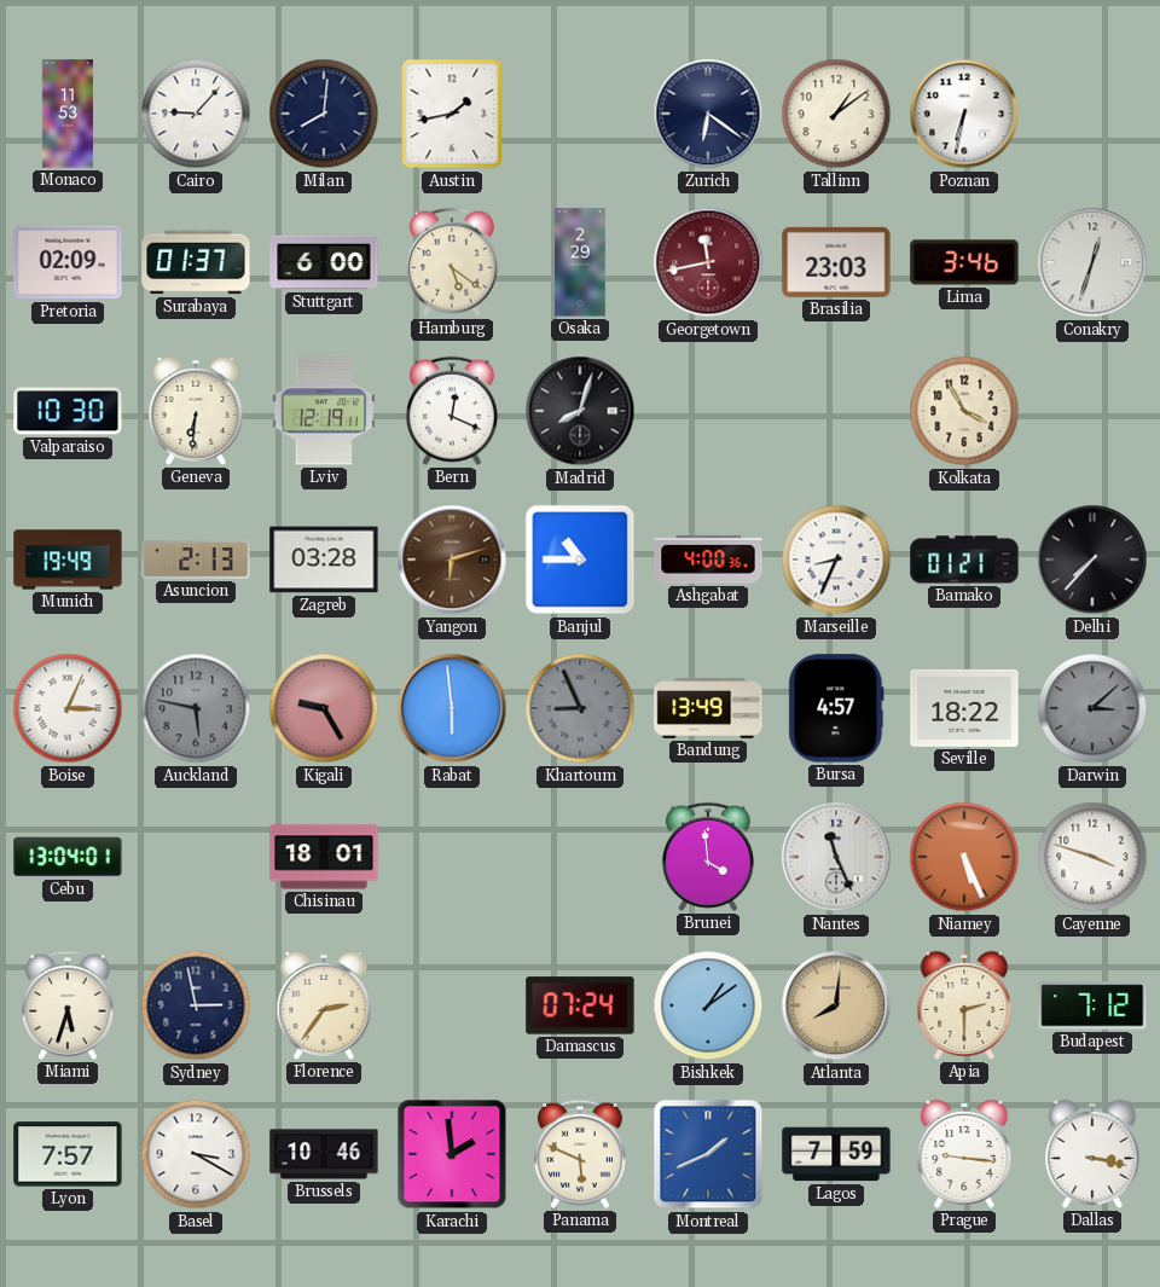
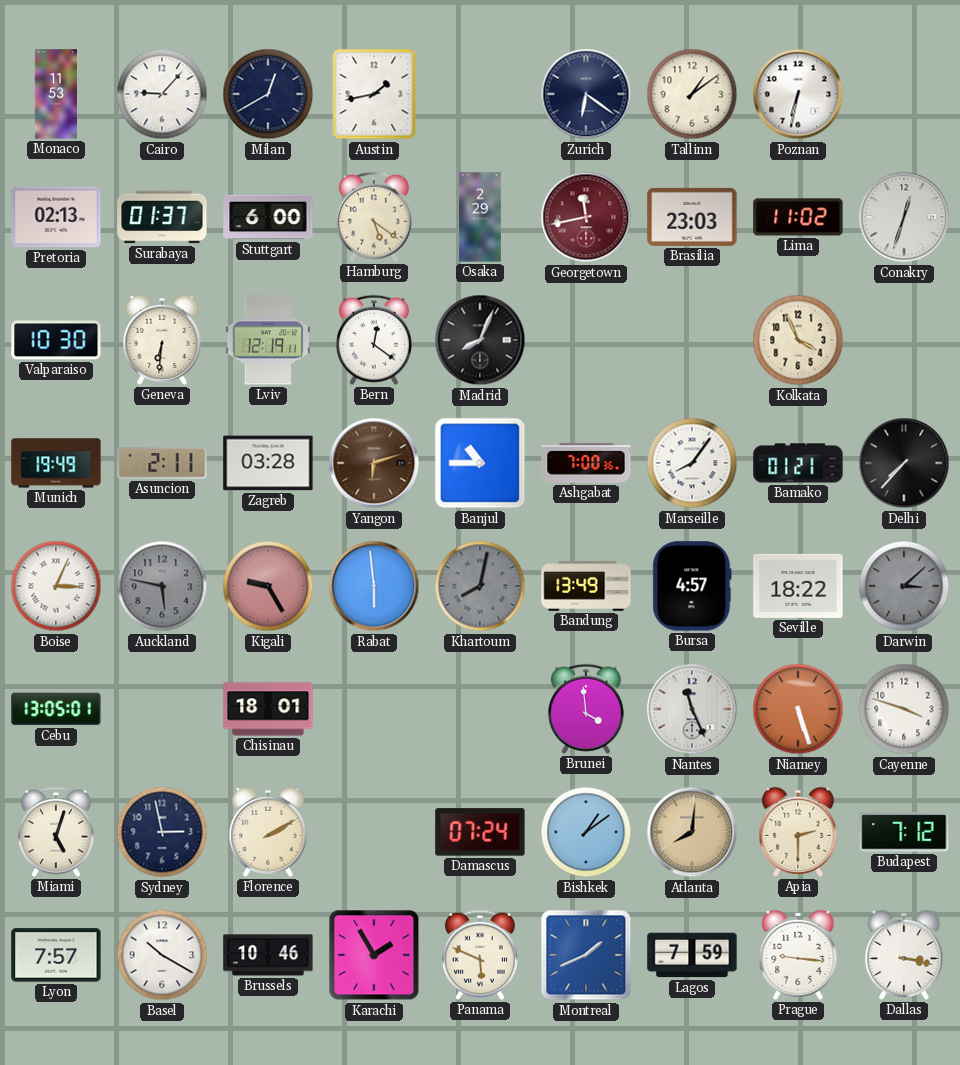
Milan: 8:01 -> 12:40
Pretoria: 02:09 -> 02:13
Lima: 3:46 -> 11:02
Bern: 12:19 -> 12:21
Madrid: 8:03 -> 8:04
Kolkata: 3:55 -> 3:56
Asuncion: 2:13 -> 2:11
Ashgabat: 4:00 -> 7:00
Marseille: 8:34 -> 8:06
Khartoum: 8:56 -> 8:02
Cebu: 13:04 -> 13:05
Niamey: 5:26 -> 5:27
Miami: 5:33 -> 5:03
Florence: 2:36 -> 2:10
Basel: 3:20 -> 10:20
Karachi: 1:59 -> 1:55
